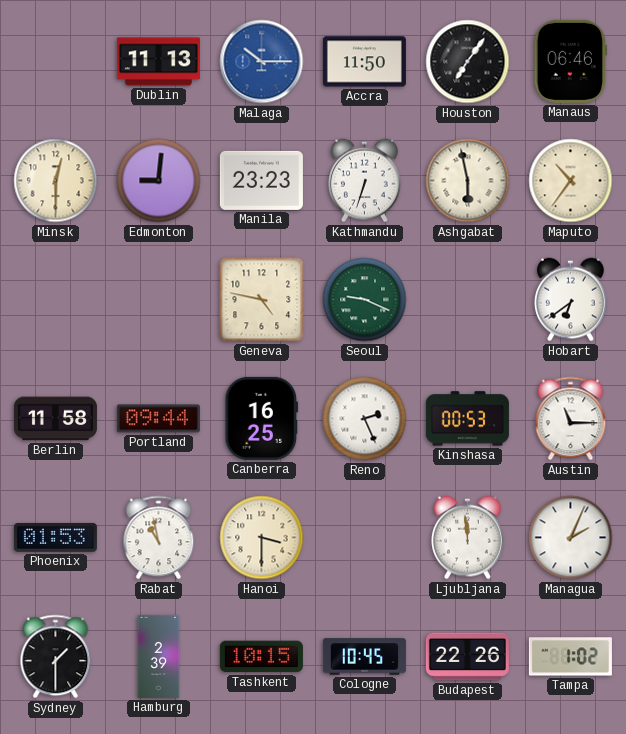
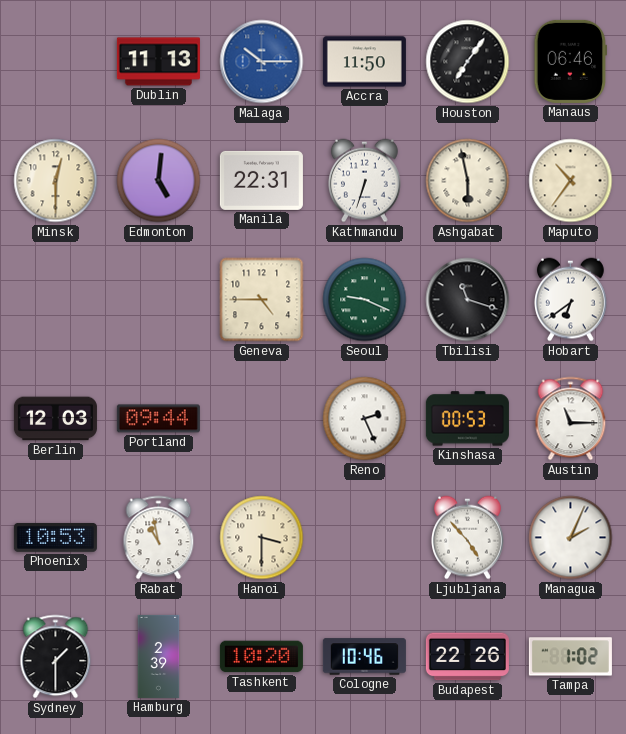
Edmonton: 9:01 -> 5:01
Manila: 23:23 -> 22:31
Geneva: 4:47 -> 4:45
Tbilisi: none -> 11:18
Berlin: 11:58 -> 12:03
Canberra: 16:25 -> none
Phoenix: 01:53 -> 10:53
Ljubljana: 11:59 -> 4:53
Tashkent: 10:15 -> 10:20
Cologne: 10:45 -> 10:46
